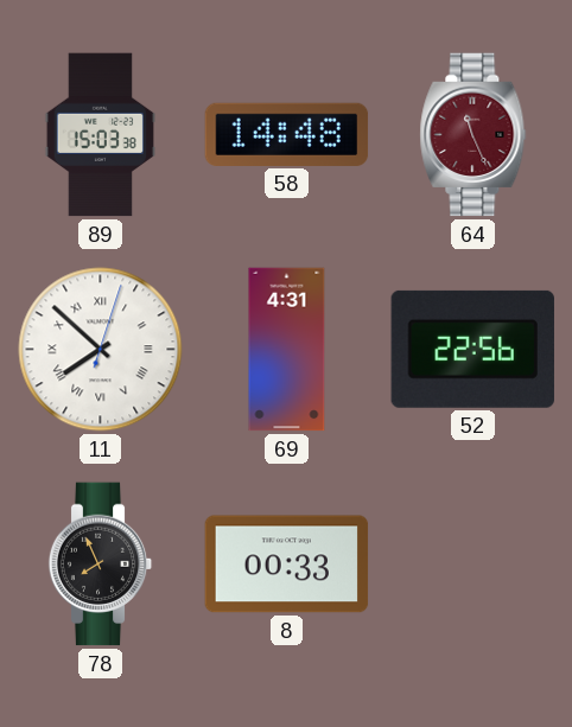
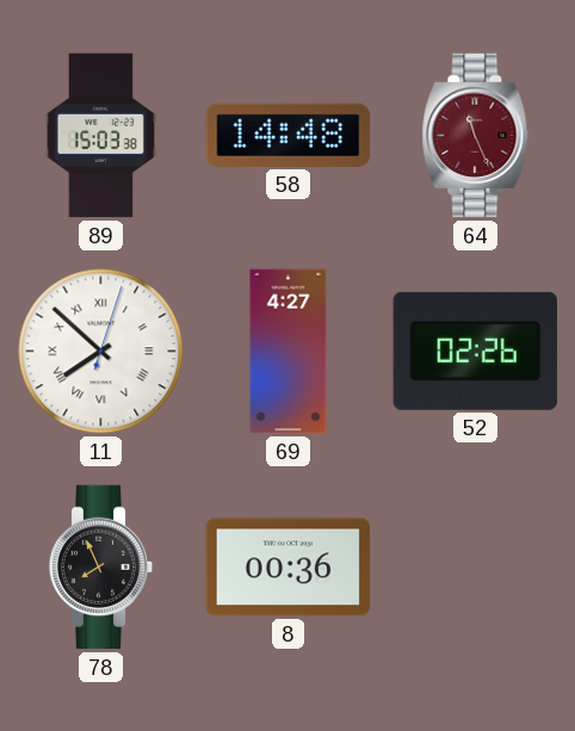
69: 4:31 -> 4:27
52: 22:56 -> 02:26
8: 00:33 -> 00:36
